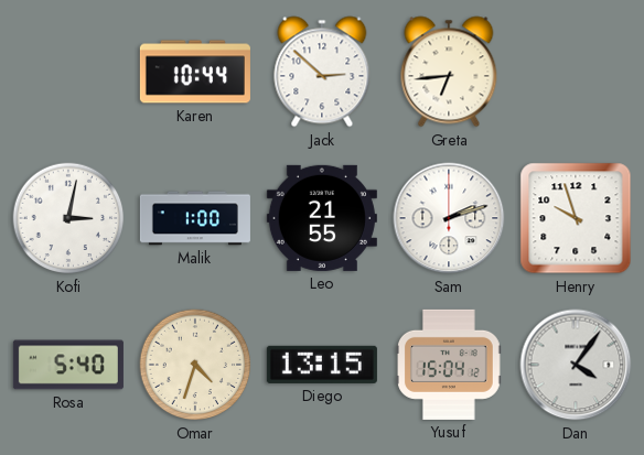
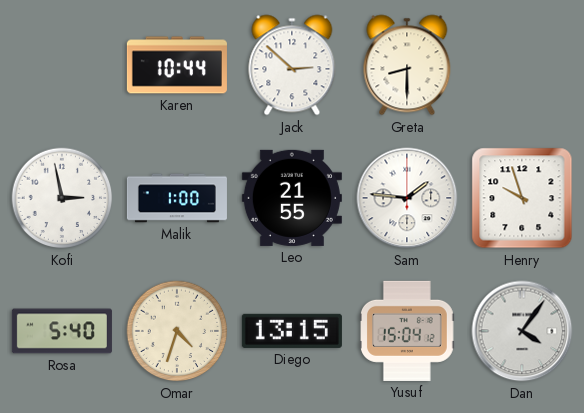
Greta: 6:44 -> 8:30
Kofi: 3:02 -> 2:58
Sam: 2:12 -> 1:46
